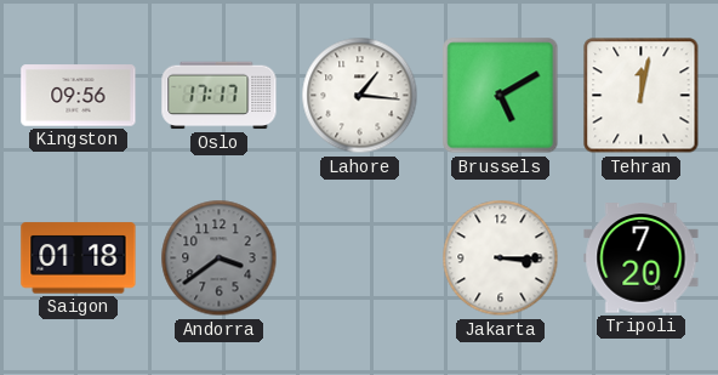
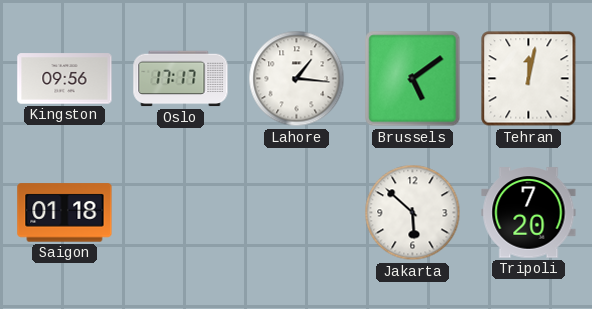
Brussels: 5:10 -> 5:09
Andorra: 3:39 -> none
Jakarta: 3:15 -> 5:52
